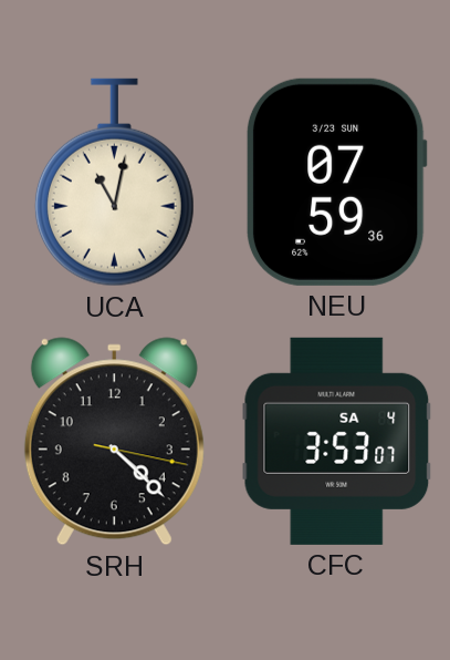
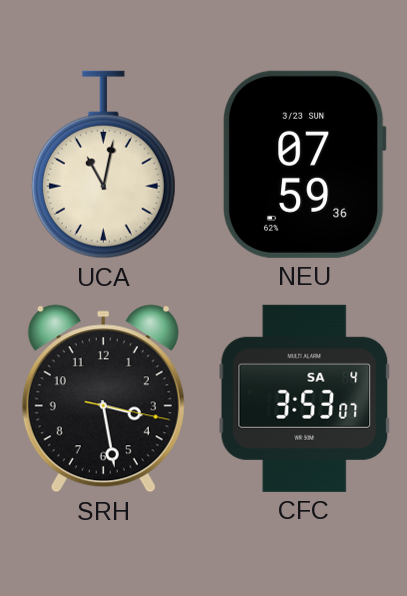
SRH: 4:22 -> 3:28
